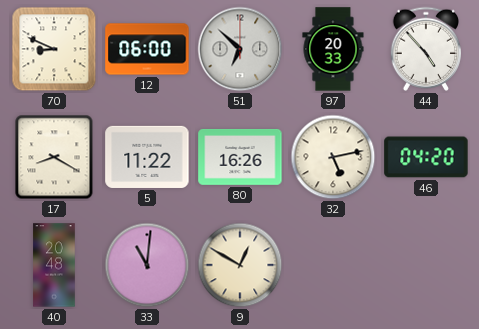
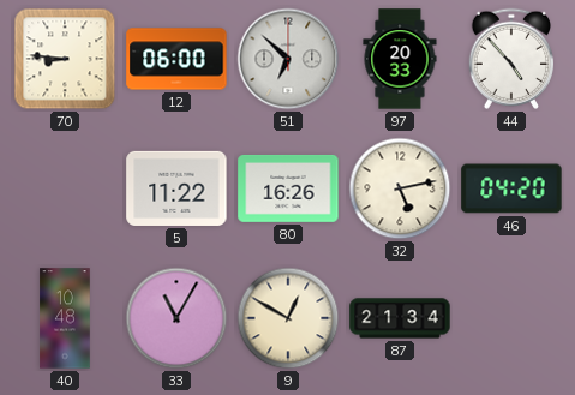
70: 8:49 -> 8:46
17: 8:20 -> none
40: 20:48 -> 10:48
33: 11:01 -> 11:05
87: none -> 21:34
